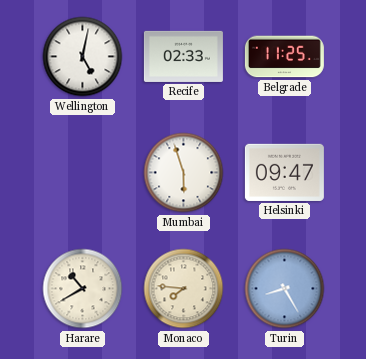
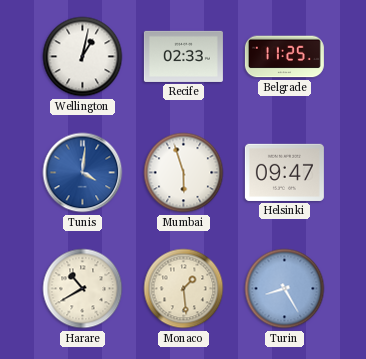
Wellington: 5:02 -> 1:02
Tunis: none -> 4:01
Monaco: 7:46 -> 1:29
